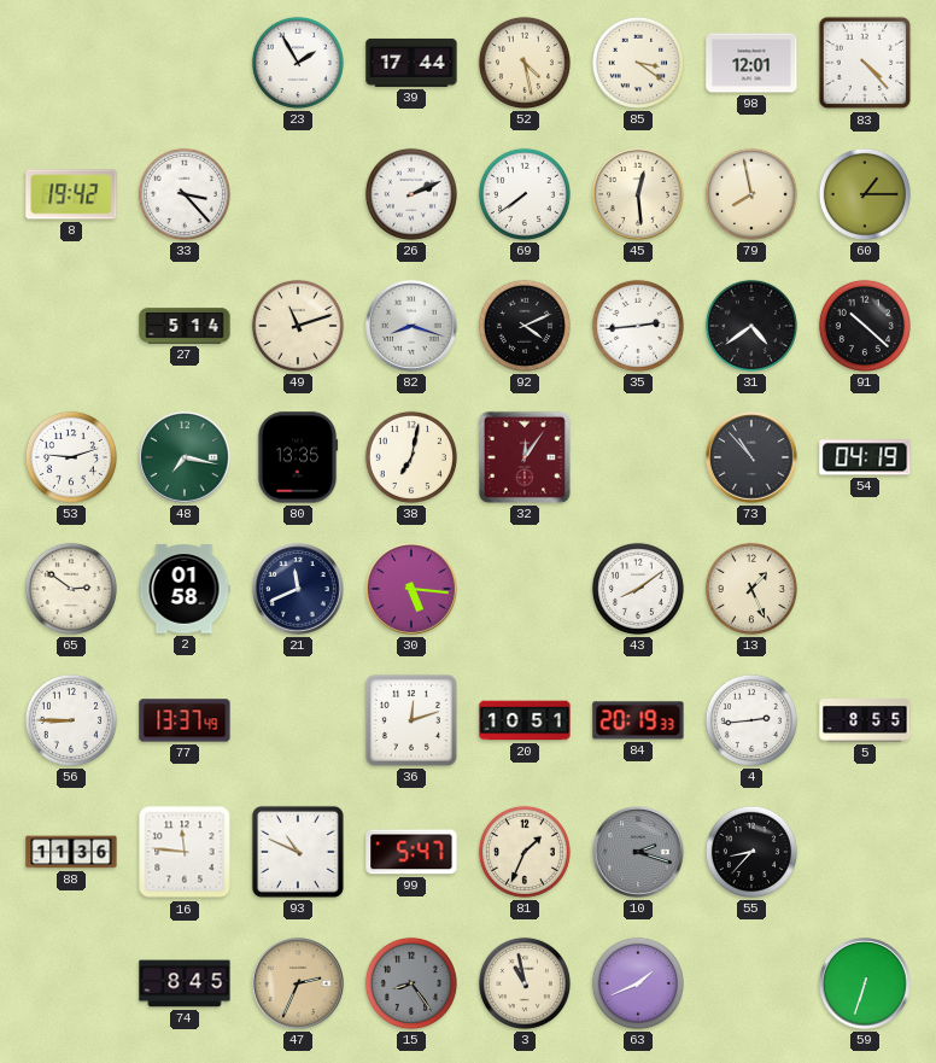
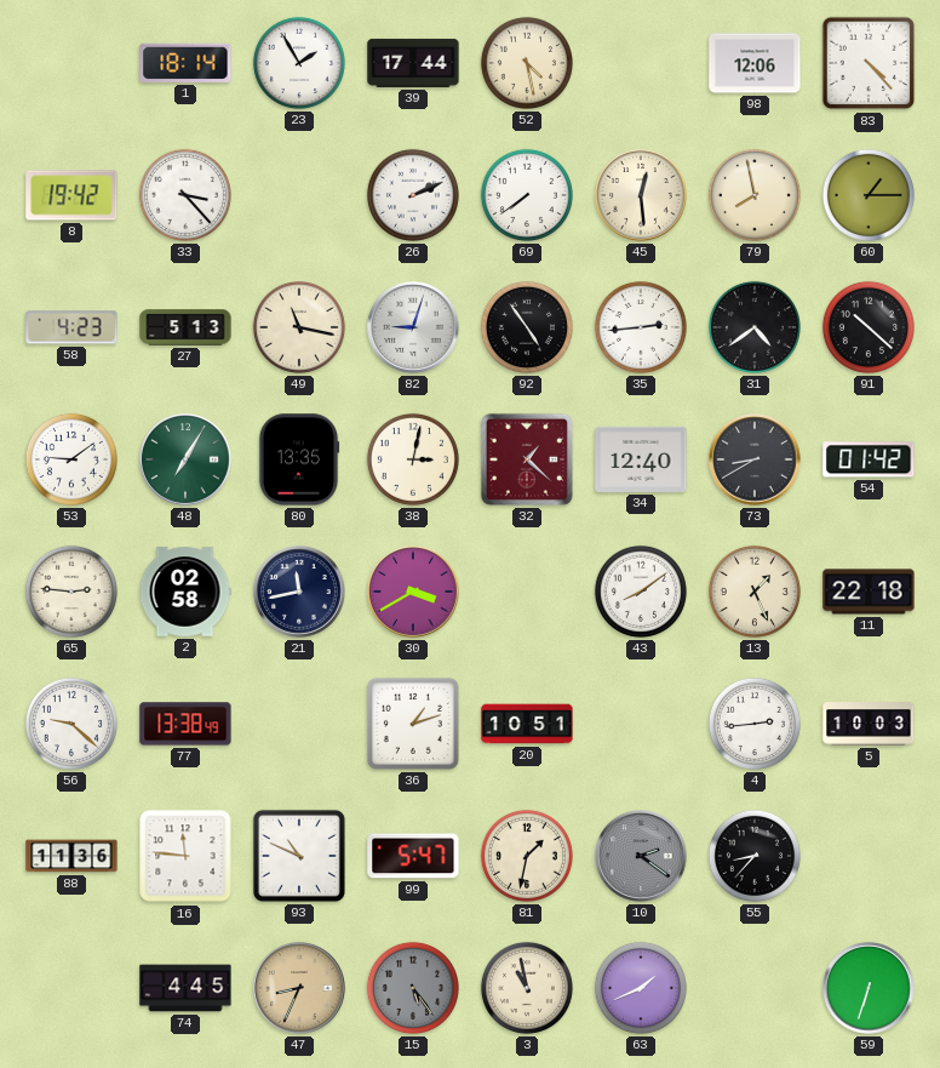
1: none -> 18:14
85: 3:21 -> none
98: 12:01 -> 12:06
58: none -> 4:23
27: 5:14 -> 5:13
49: 11:12 -> 11:17
82: 8:18 -> 9:03
92: 4:11 -> 4:54
53: 9:12 -> 9:09
48: 7:17 -> 7:05
38: 7:02 -> 3:02
32: 12:06 -> 1:22
34: none -> 12:40
73: 10:53 -> 8:40
54: 04:19 -> 01:42
65: 2:51 -> 2:46
2: 01:58 -> 02:58
21: 11:41 -> 11:43
30: 5:16 -> 3:40
11: none -> 22:18
56: 8:45 -> 9:22
77: 13:37 -> 13:38
36: 12:12 -> 1:12
84: 20:19 -> none
5: 8:55 -> 10:03
81: 1:34 -> 1:32
10: 2:18 -> 2:21
74: 8:45 -> 4:45
47: 2:34 -> 8:34
15: 8:24 -> 5:24
